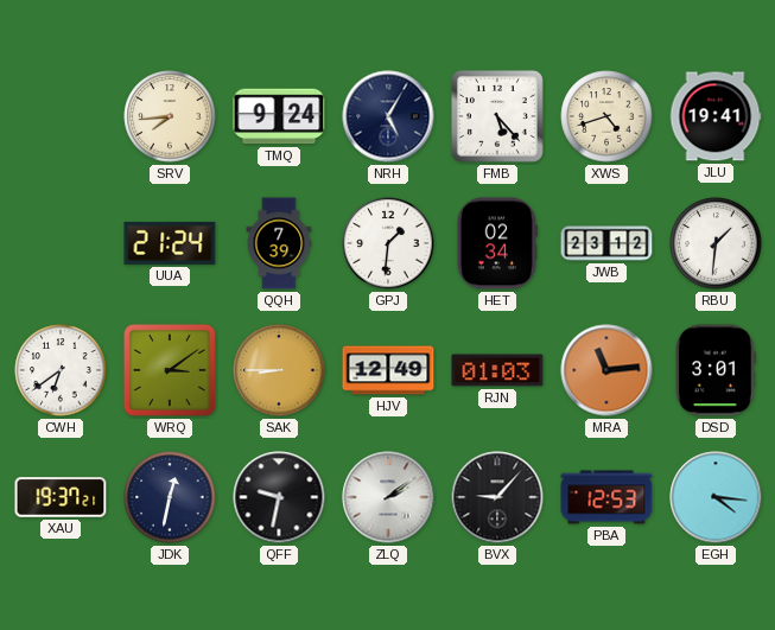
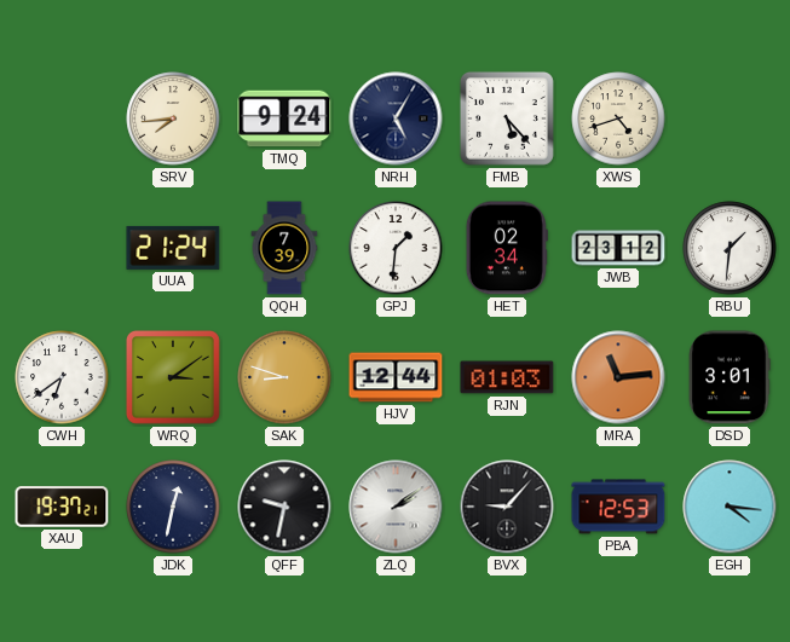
JLU: 19:41 -> none
SAK: 8:45 -> 8:48
HJV: 12:49 -> 12:44
